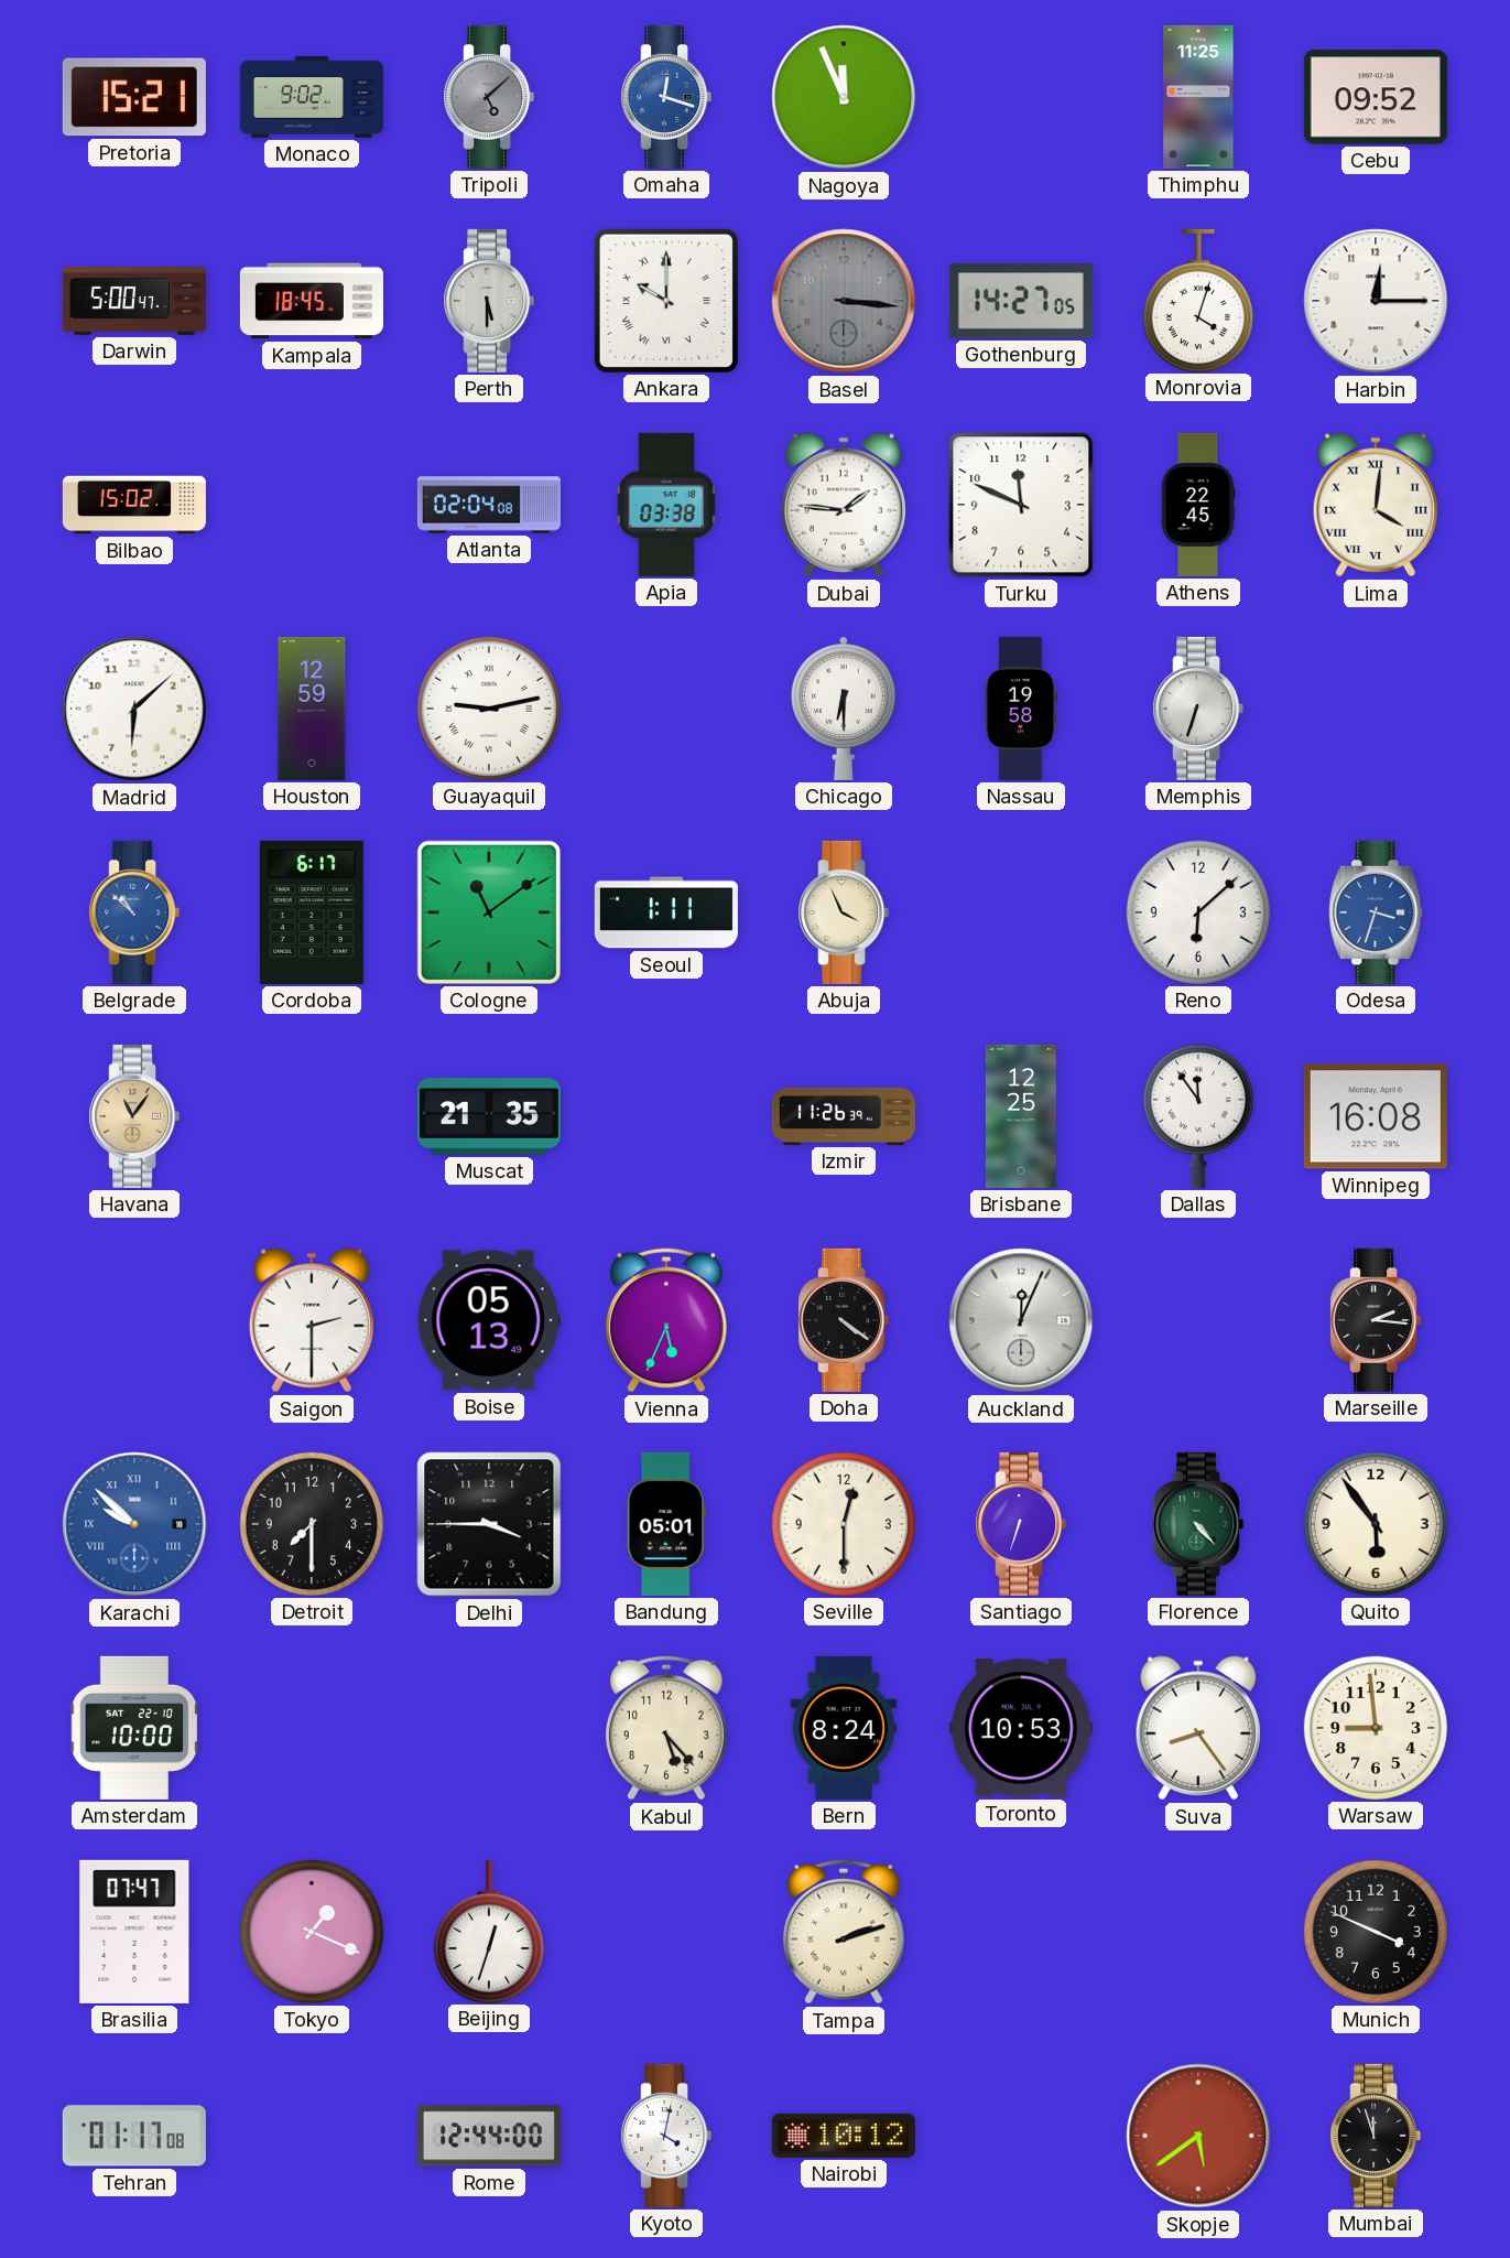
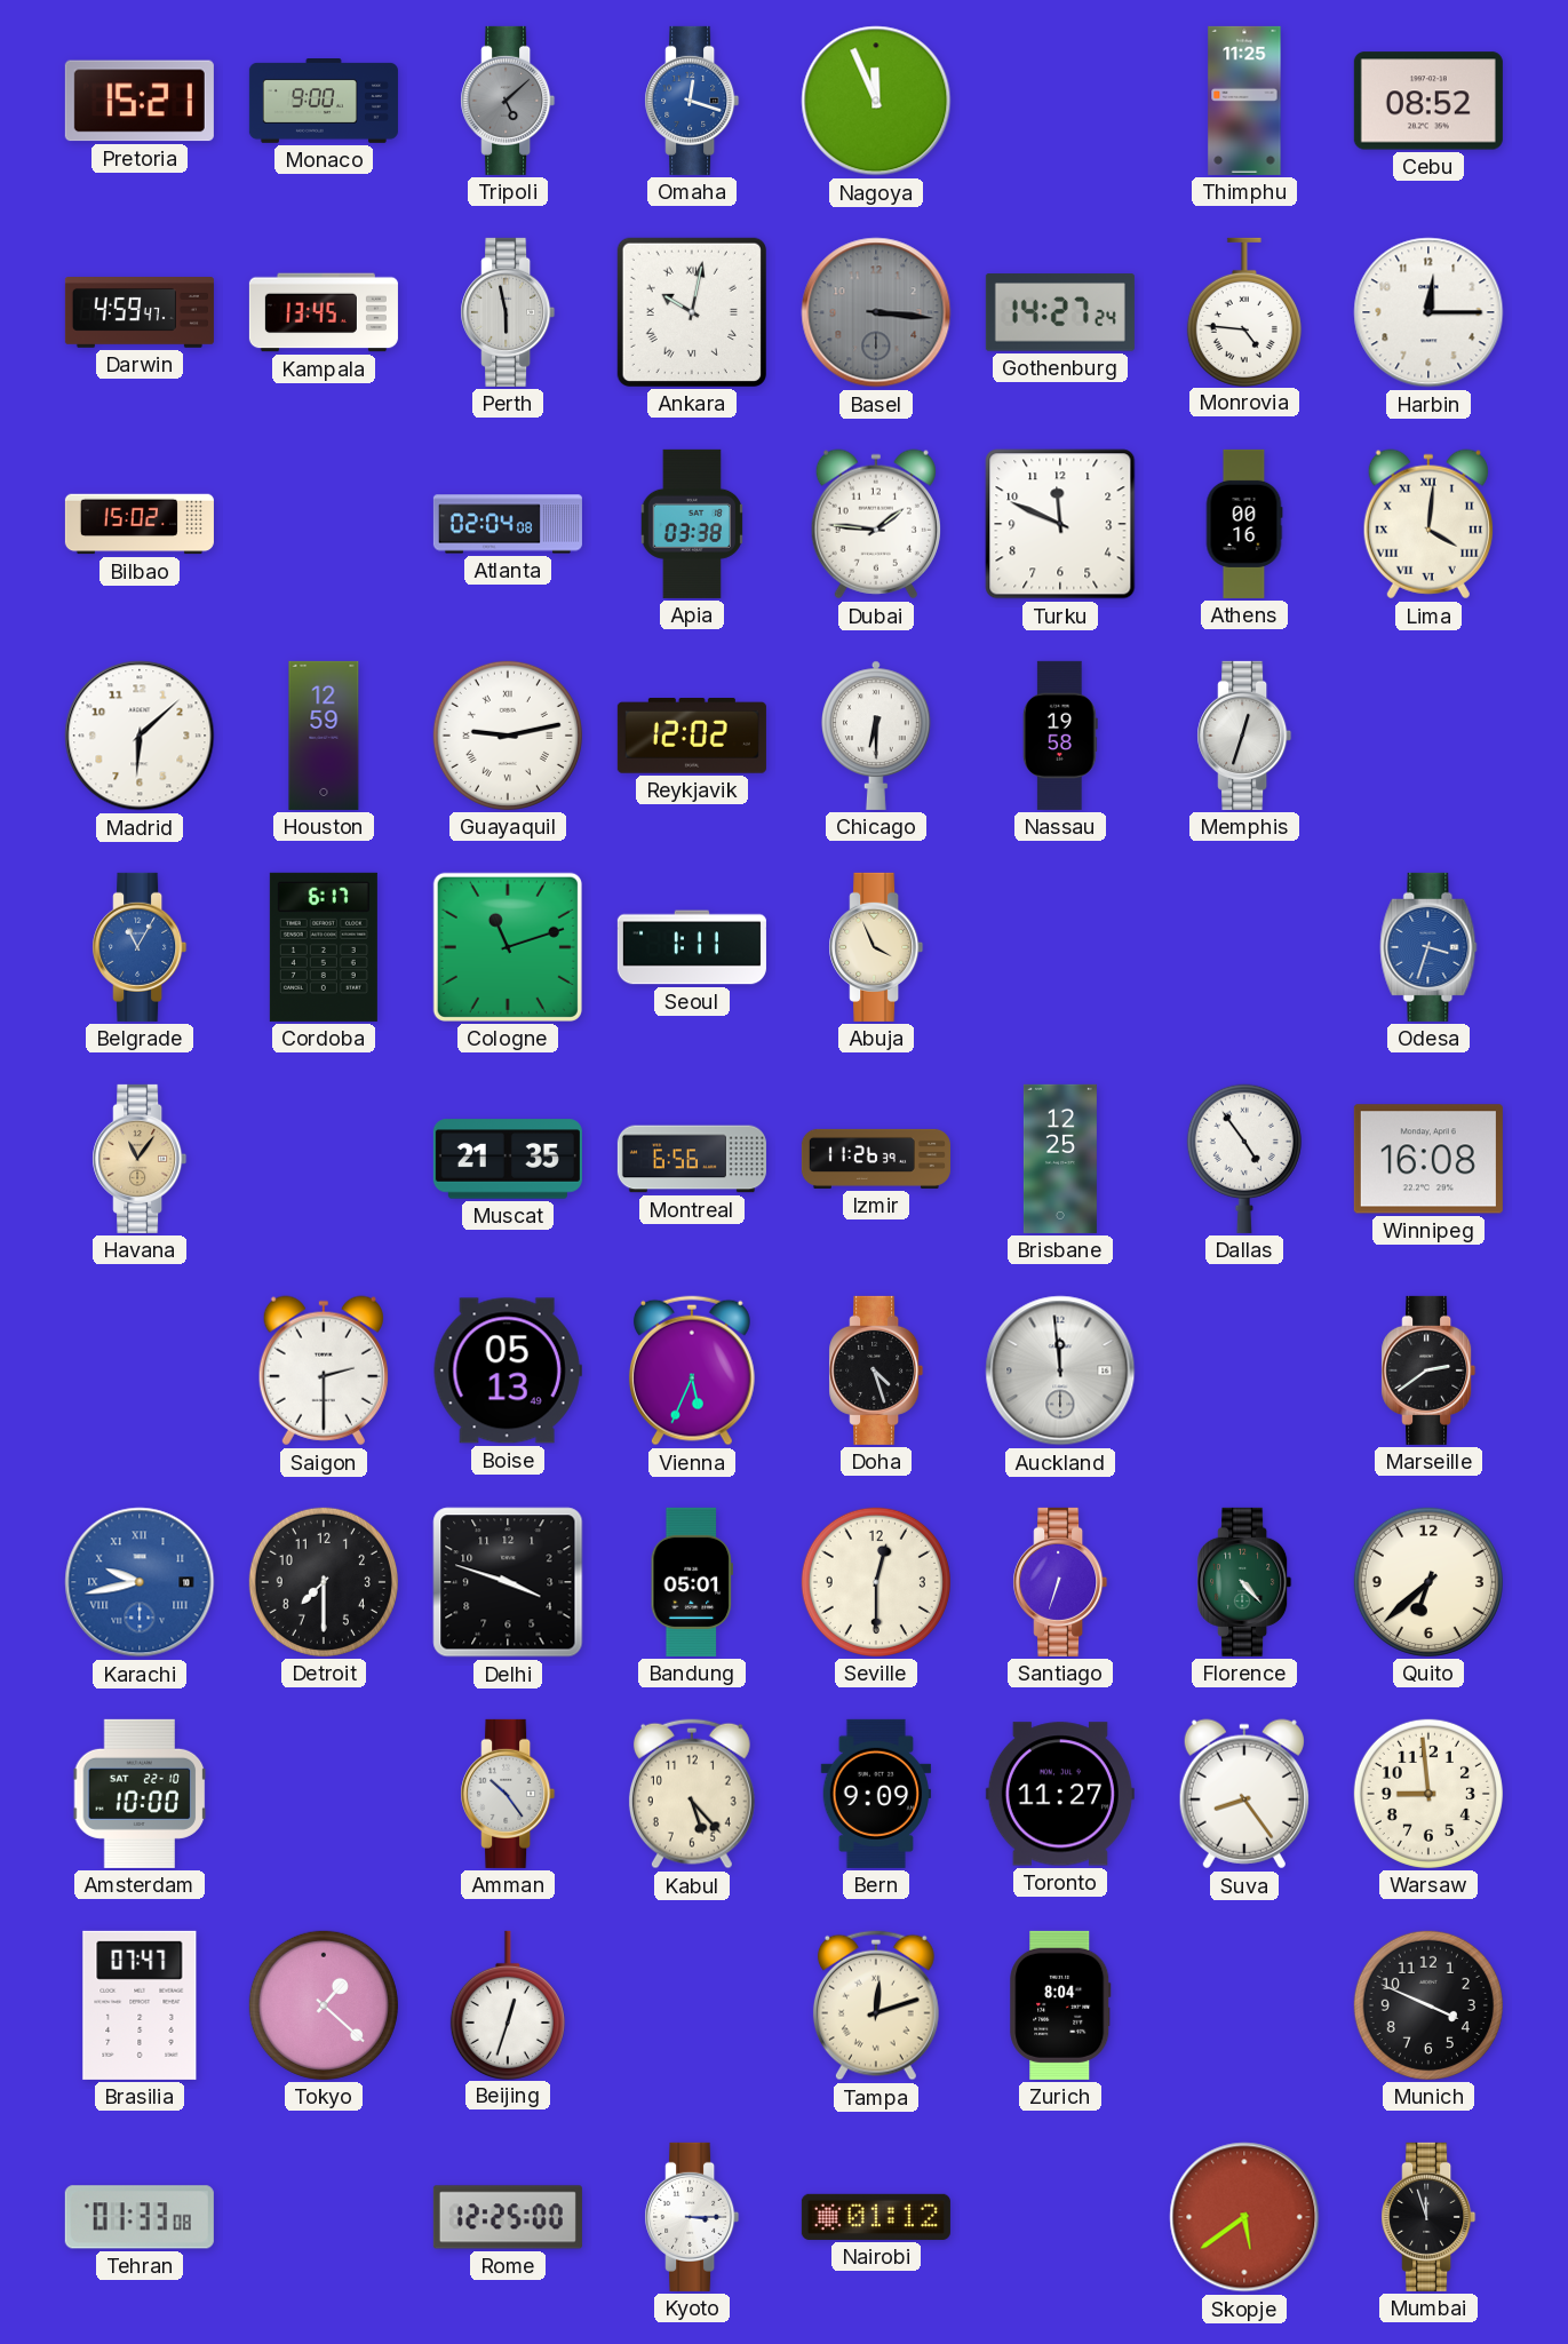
Monaco: 9:02 -> 9:00
Cebu: 09:52 -> 08:52
Darwin: 5:00 -> 4:59
Kampala: 18:45 -> 13:45
Perth: 5:30 -> 5:58
Ankara: 10:00 -> 10:02
Gothenburg: 14:27:05 -> 14:27:24
Monrovia: 4:03 -> 4:46
Athens: 22:45 -> 00:16
Reykjavik: none -> 12:02
Memphis: 6:33 -> 12:33
Belgrade: 10:52 -> 11:05
Cologne: 11:09 -> 11:12
Reno: 6:08 -> none
Montreal: none -> 6:56
Dallas: 11:54 -> 4:54
Doha: 4:21 -> 4:27
Auckland: 12:04 -> 11:59
Marseille: 2:16 -> 2:39
Karachi: 9:52 -> 9:43
Delhi: 3:45 -> 3:48
Quito: 5:54 -> 6:38
Amman: none -> 10:24
Bern: 8:24 -> 9:09
Toronto: 10:53 -> 11:27
Tokyo: 1:19 -> 1:22
Tampa: 2:12 -> 12:12
Zurich: none -> 8:04
Tehran: 01:17 -> 01:33
Rome: 12:44 -> 12:25
Kyoto: 4:02 -> 3:15
Nairobi: 10:12 -> 01:12
